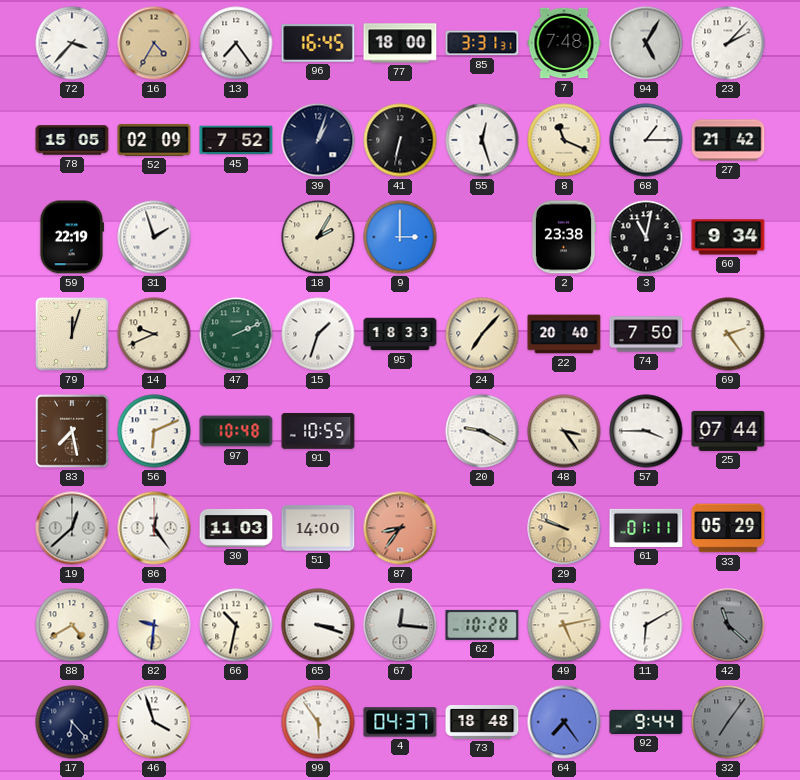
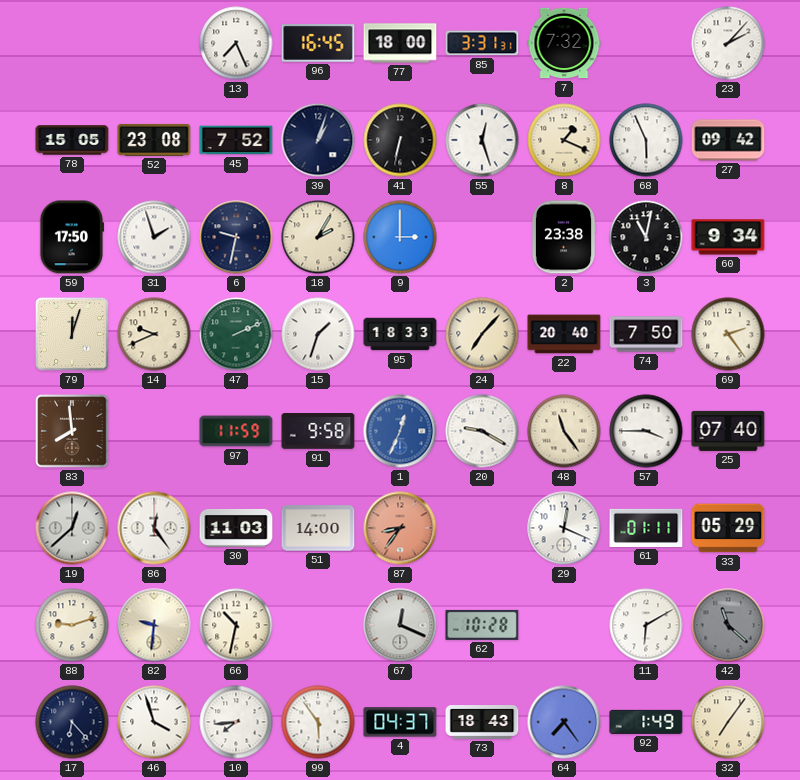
72: 3:37 -> none
16: 4:35 -> none
13: 7:24 -> 7:26
7: 7:48 -> 7:32
94: 5:05 -> none
52: 02:09 -> 23:08
8: 11:19 -> 1:19
68: 1:15 -> 5:56
27: 21:42 -> 09:42
59: 22:19 -> 17:50
6: none -> 9:32
83: 7:28 -> 7:59
56: 6:11 -> none
97: 10:48 -> 11:59
91: 10:55 -> 9:58
1: none -> 12:34
48: 3:24 -> 11:24
25: 07:44 -> 07:40
29: 9:48 -> 12:19
29 dial: champagne -> white
88: 4:40 -> 9:12
65: 3:18 -> none
67: 12:16 -> 12:19
49: 5:13 -> none
10: none -> 7:44
73: 18:48 -> 18:43
92: 9:44 -> 1:49
32 dial: grey -> cream
